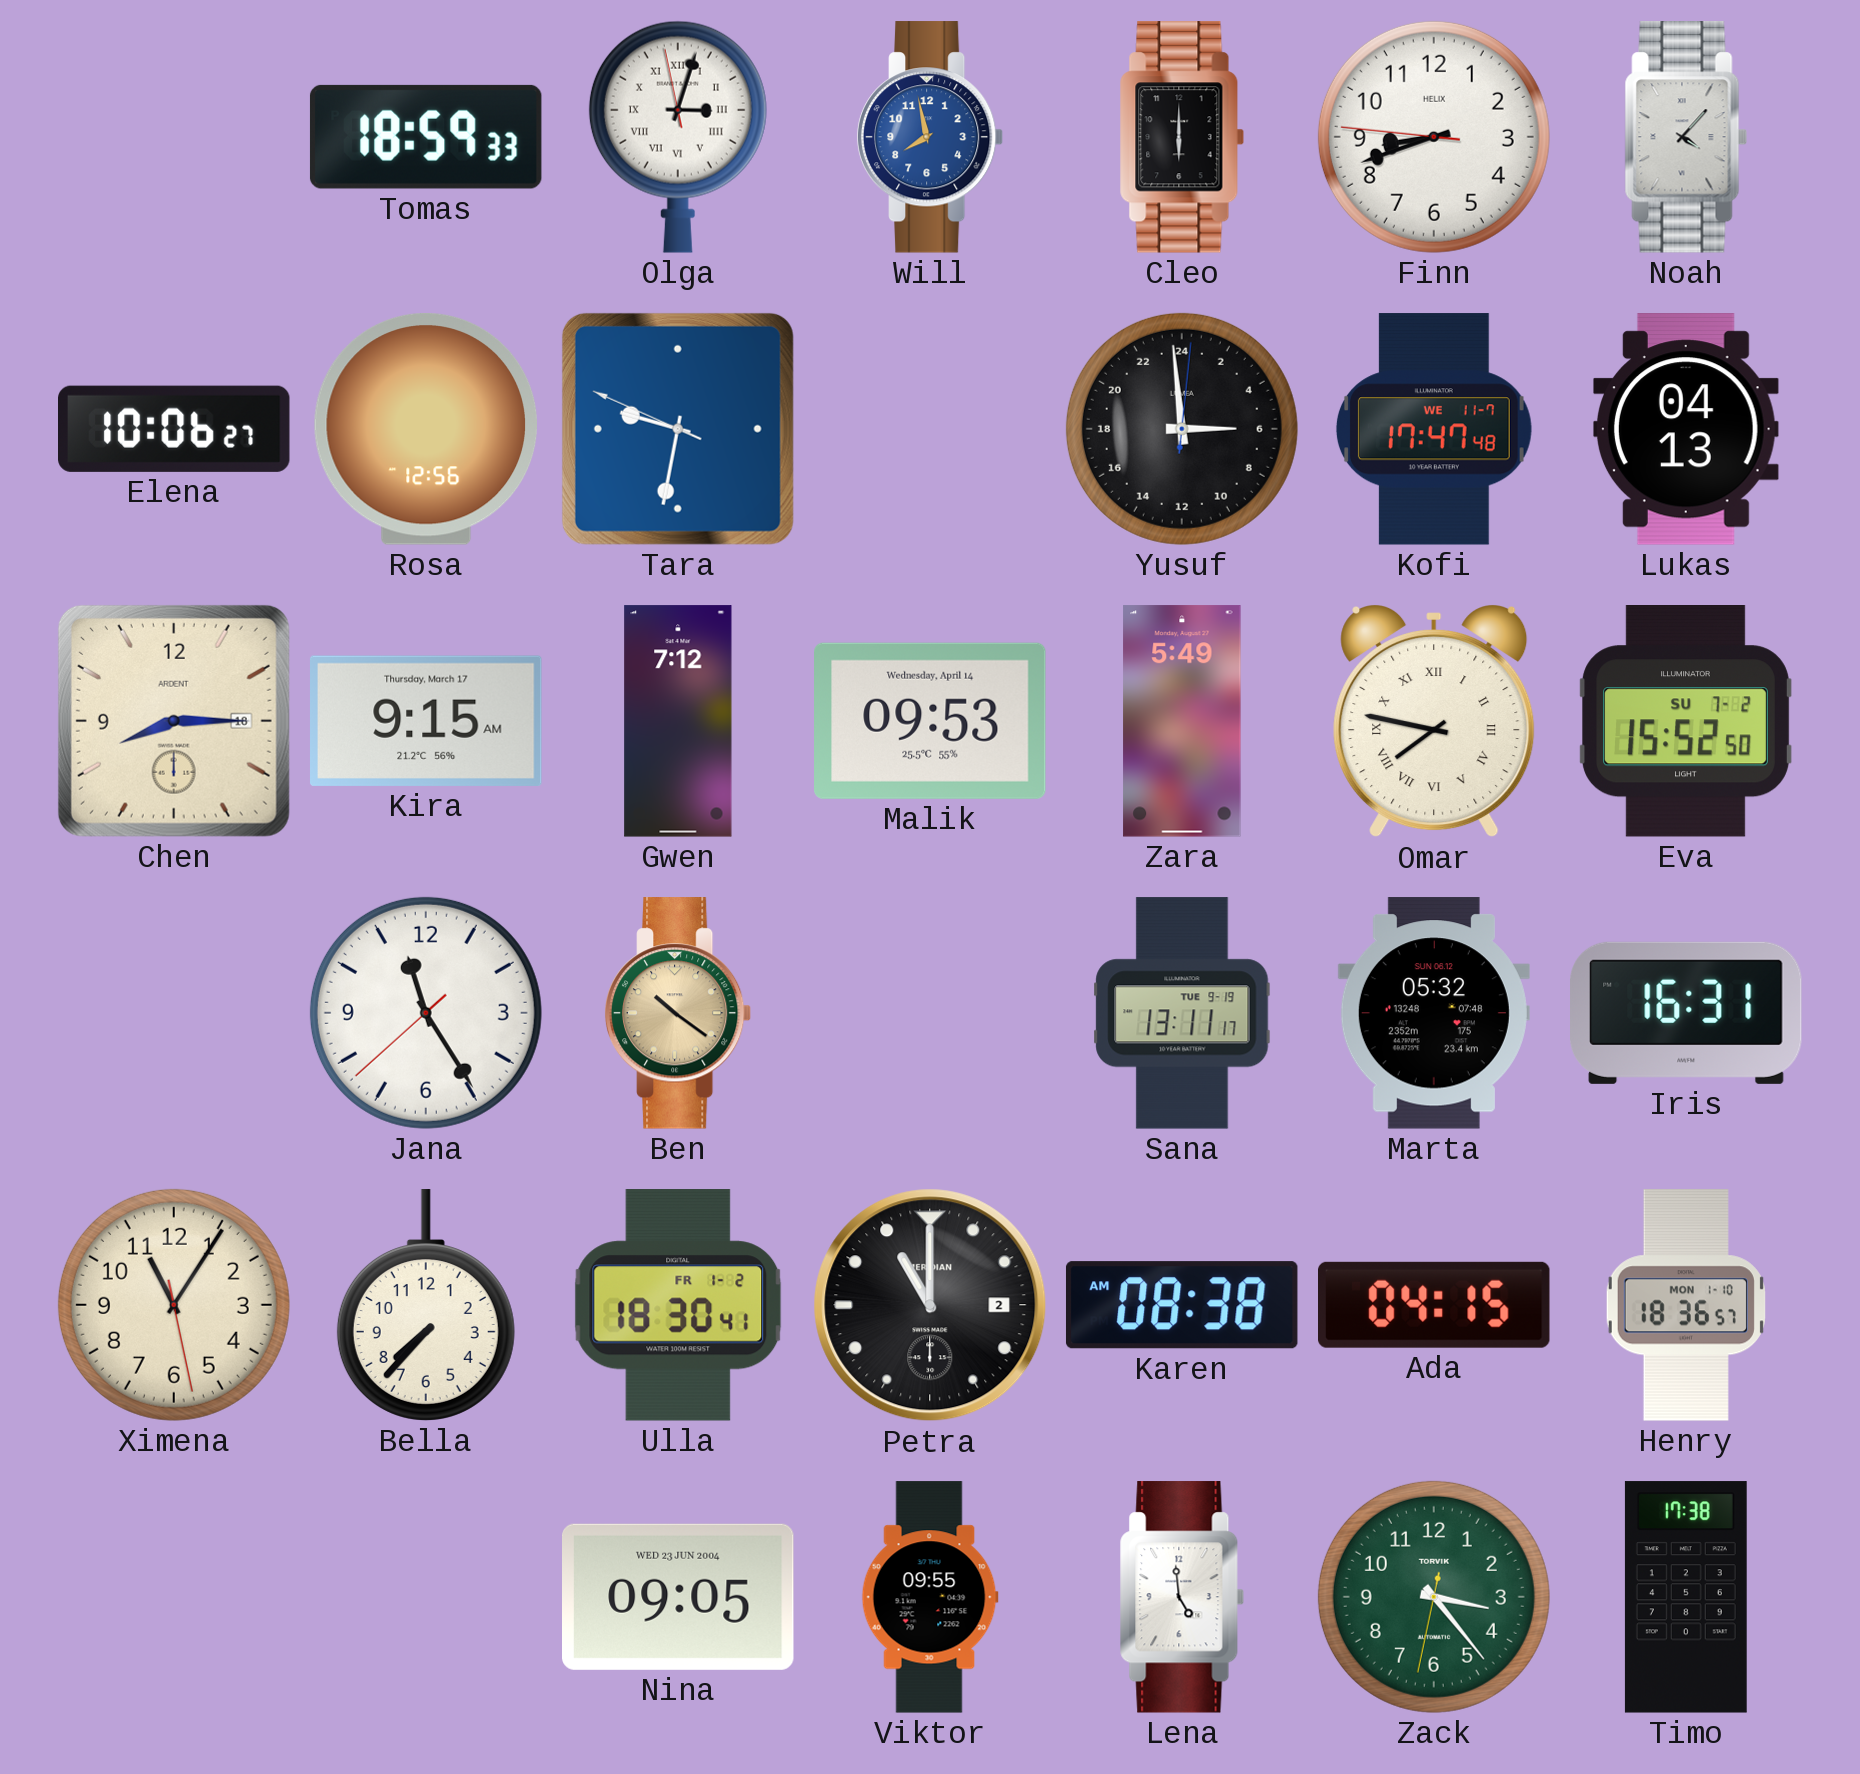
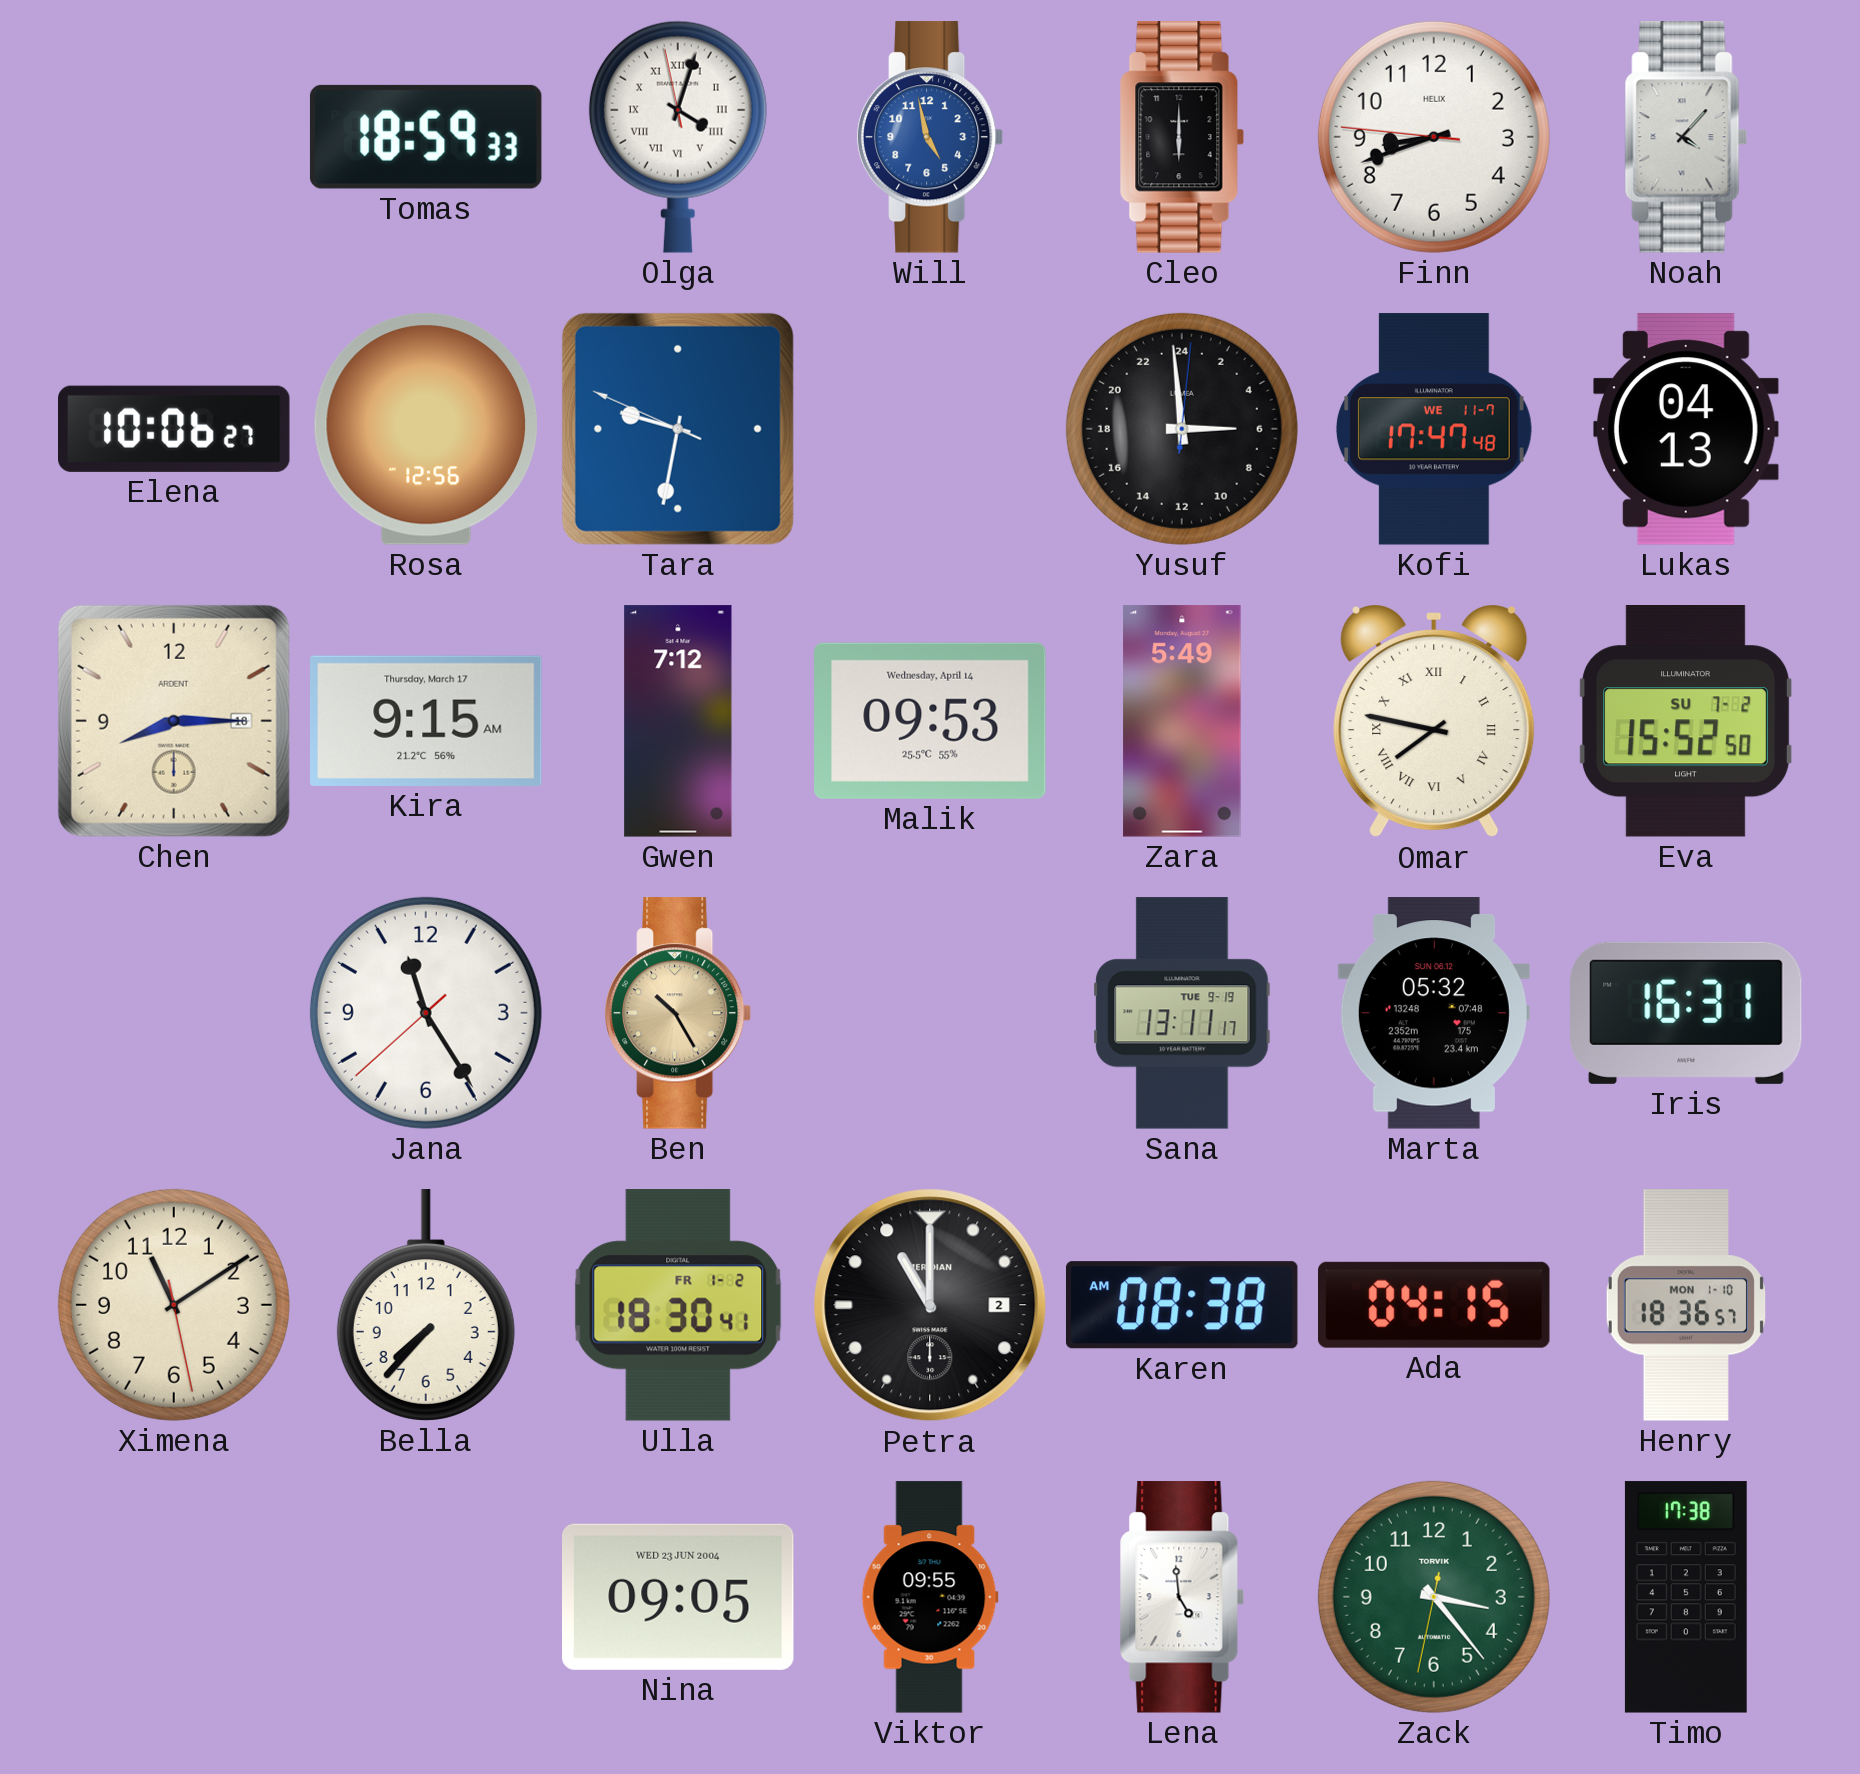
Olga: 3:02 -> 4:02
Will: 7:58 -> 4:58
Ben: 10:21 -> 10:25
Ximena: 11:05 -> 11:09
